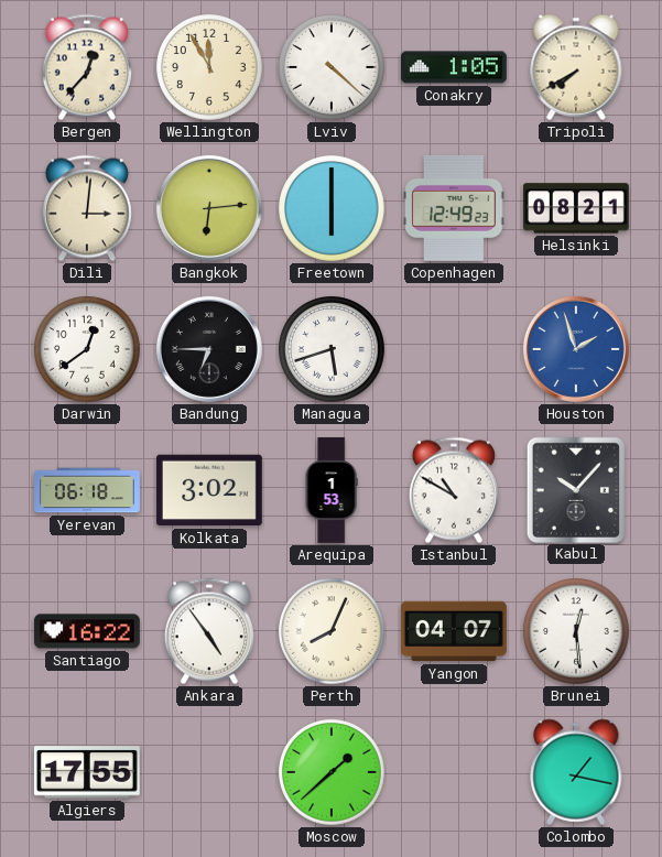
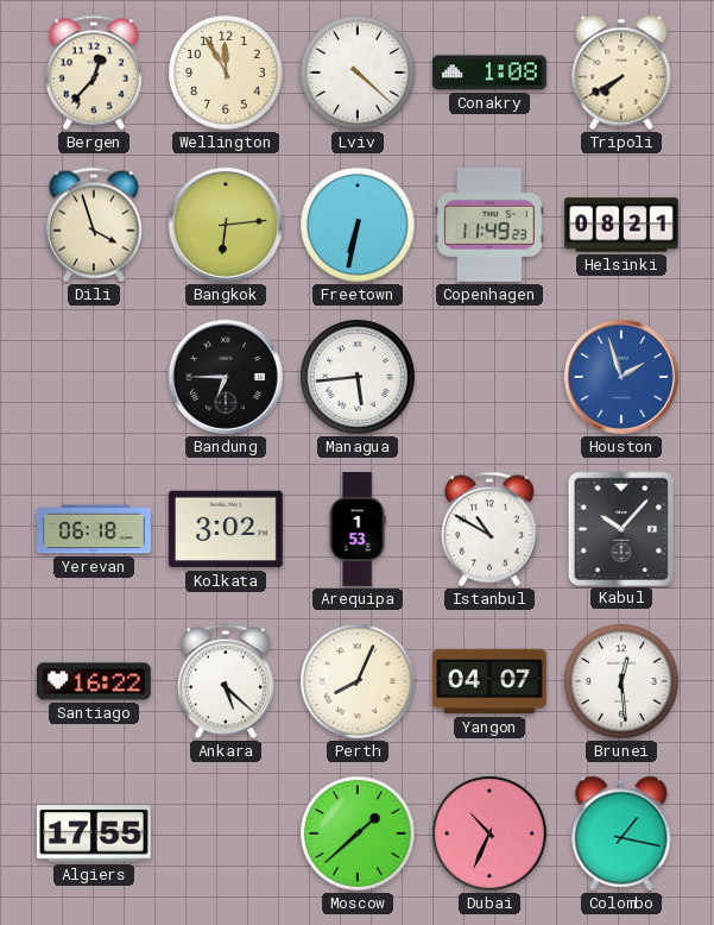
Conakry: 1:05 -> 1:08
Dili: 3:01 -> 3:57
Freetown: 6:00 -> 6:32
Copenhagen: 12:49 -> 11:49
Darwin: 12:39 -> none
Managua: 5:42 -> 5:44
Ankara: 4:54 -> 5:22
Dubai: none -> 10:34
